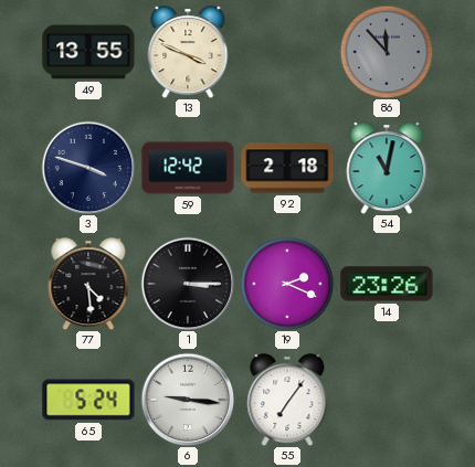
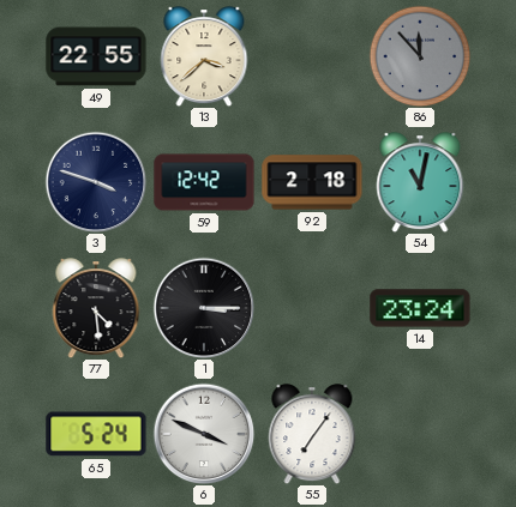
49: 13:55 -> 22:55
13: 3:49 -> 3:38
19: 2:19 -> none
14: 23:26 -> 23:24
6: 9:16 -> 3:49
